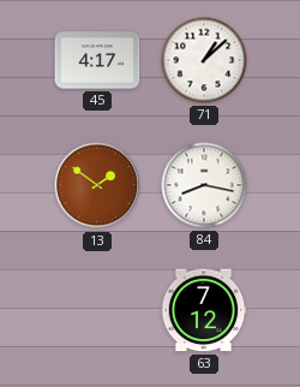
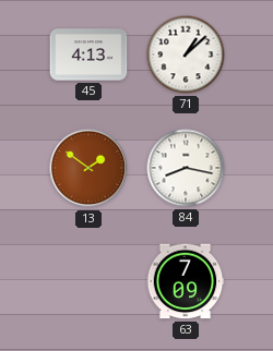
45: 4:17 -> 4:13
63: 7:12 -> 7:09
